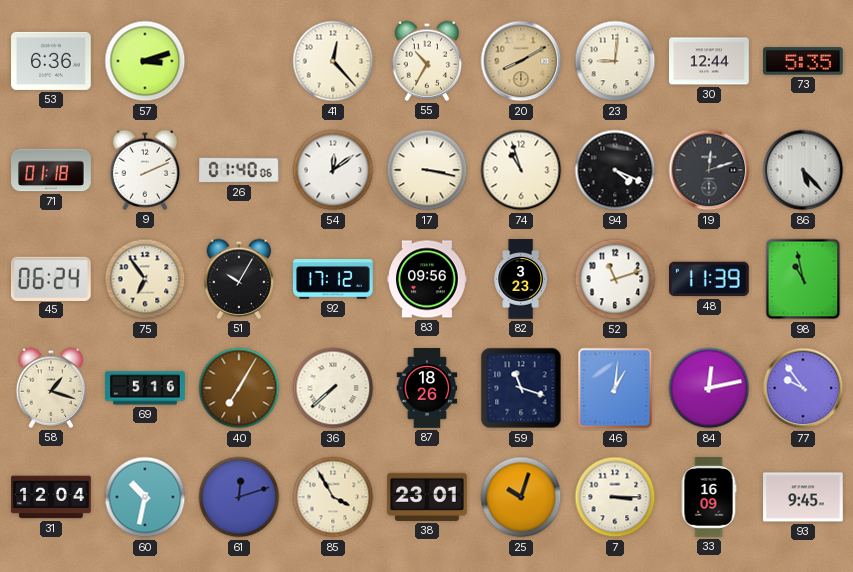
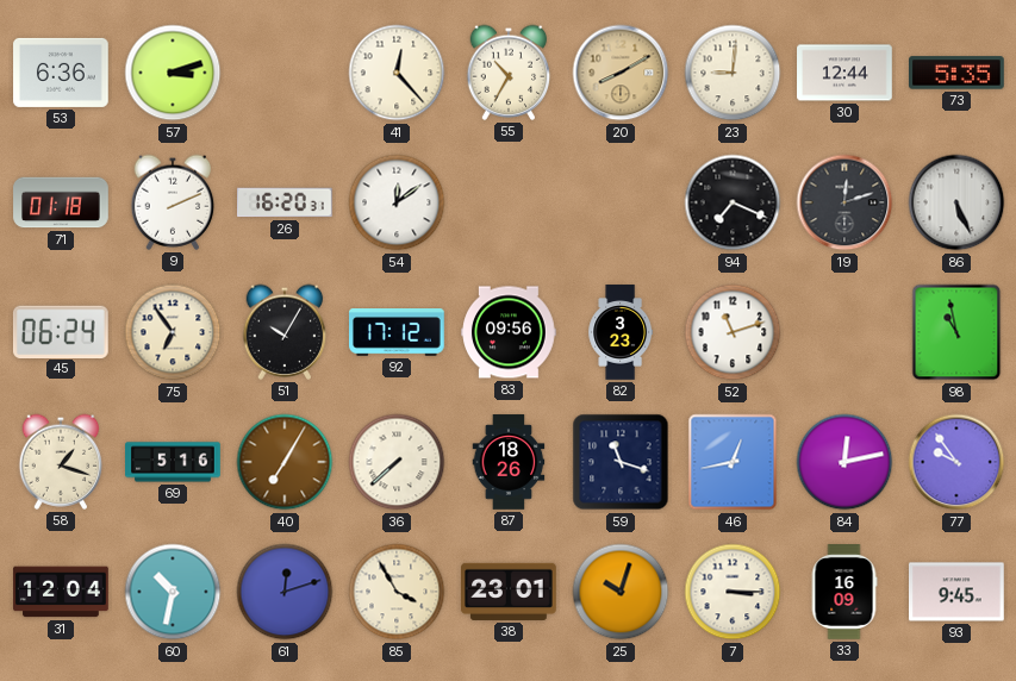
26: 01:40 -> 16:20
17: 3:17 -> none
74: 10:57 -> none
94: 4:19 -> 7:19
86: 5:23 -> 5:26
48: 11:39 -> none
46: 1:01 -> 12:43
